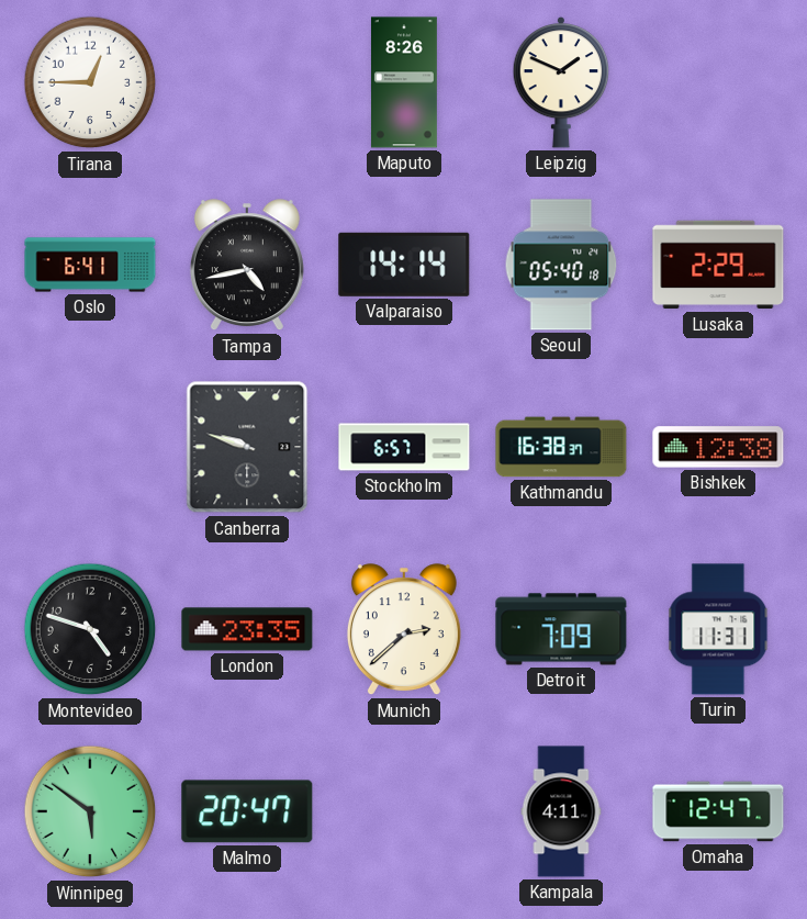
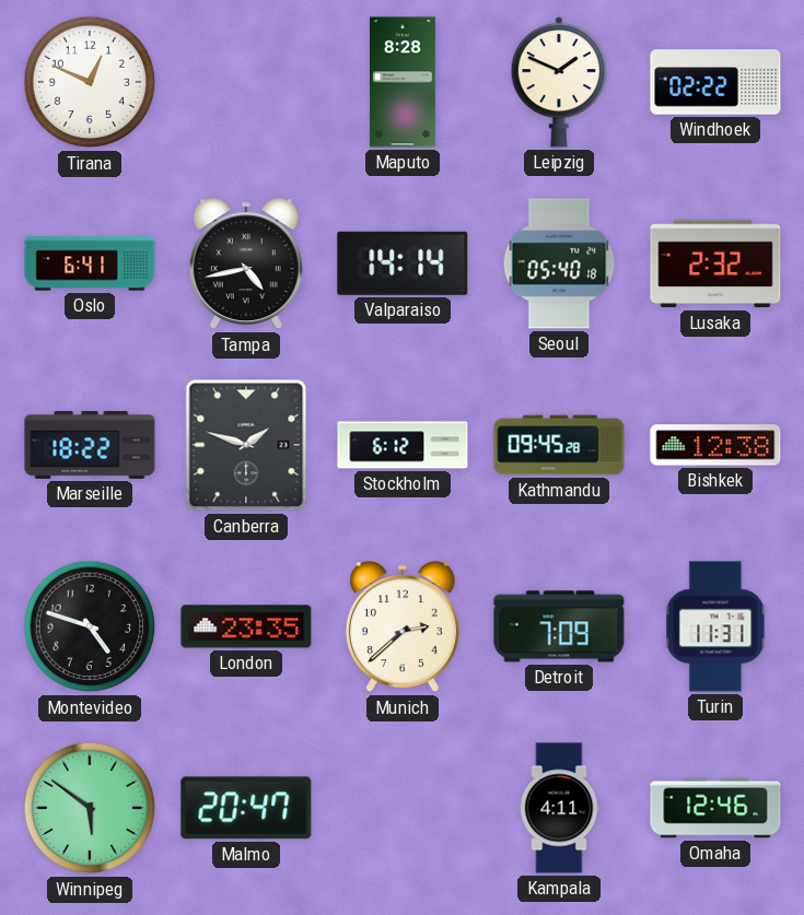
Tirana: 12:45 -> 12:49
Maputo: 8:26 -> 8:28
Windhoek: none -> 02:22
Lusaka: 2:29 -> 2:32
Marseille: none -> 18:22
Canberra: 9:48 -> 1:48
Stockholm: 6:57 -> 6:12
Kathmandu: 16:38 -> 09:45
Omaha: 12:47 -> 12:46
